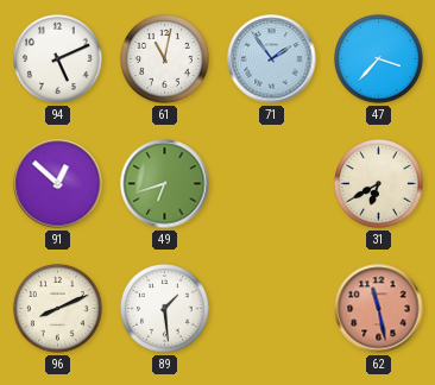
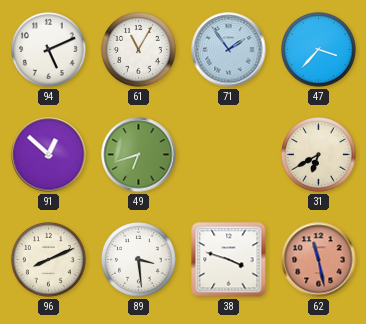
61: 11:02 -> 11:05
89: 1:29 -> 3:29
38: none -> 3:48
